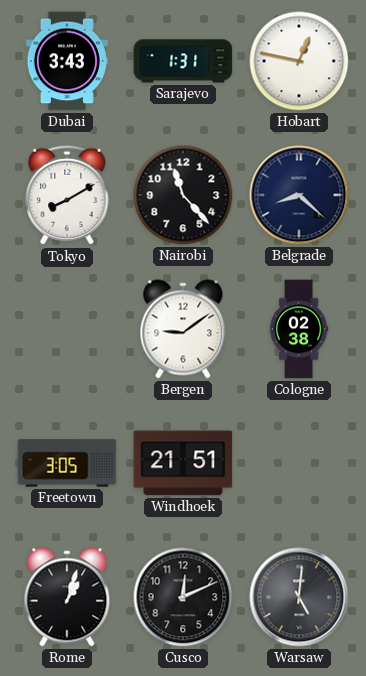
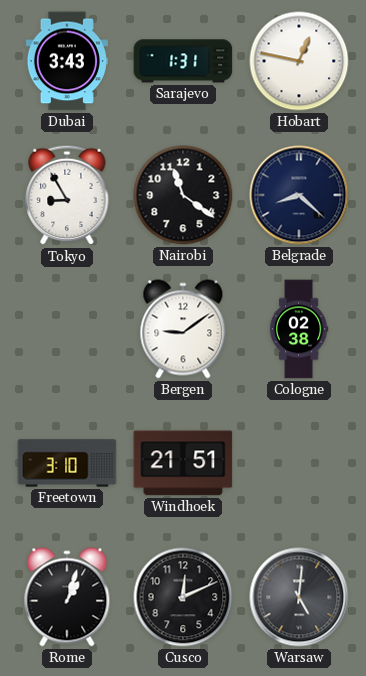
Tokyo: 8:10 -> 8:55
Nairobi: 11:23 -> 11:21
Freetown: 3:05 -> 3:10
